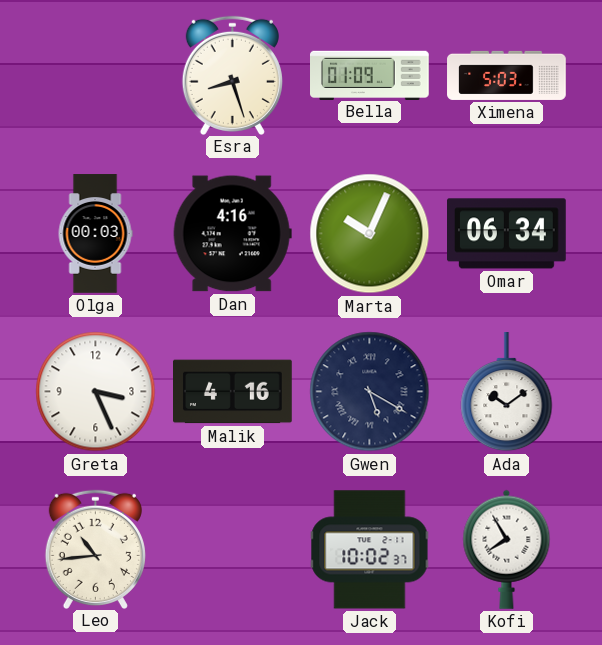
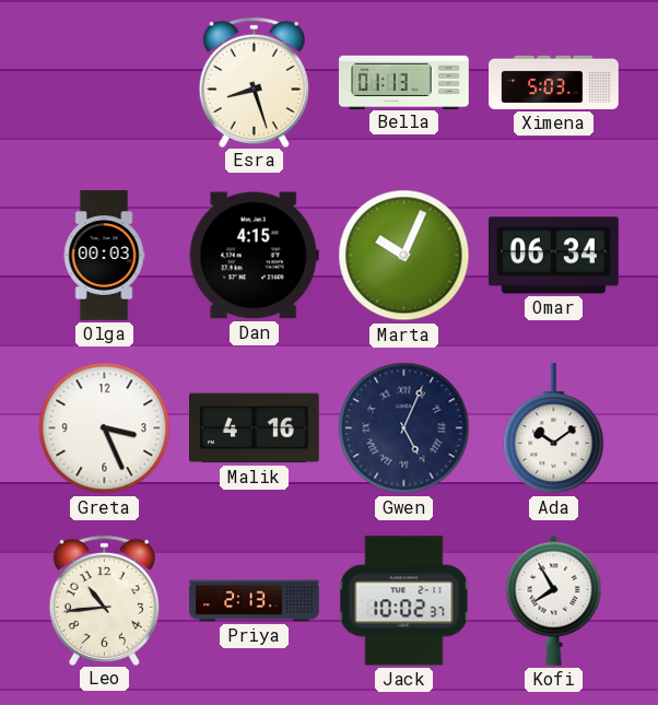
Bella: 01:09 -> 01:13
Dan: 4:16 -> 4:15
Gwen: 5:20 -> 5:04
Priya: none -> 2:13
